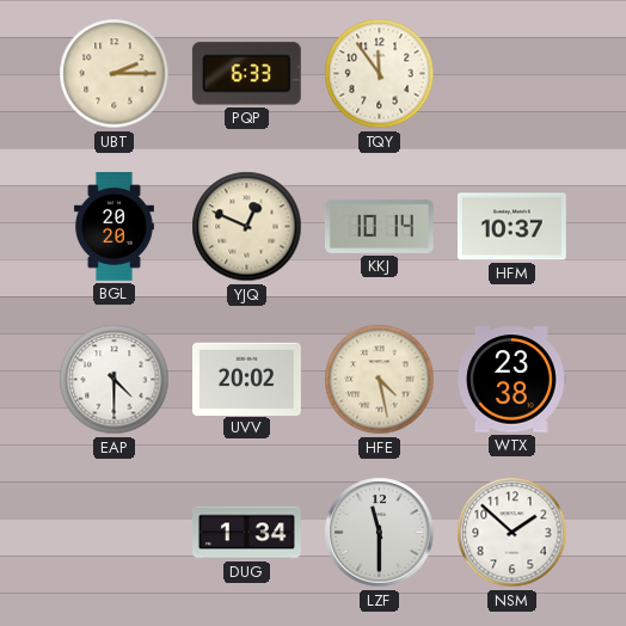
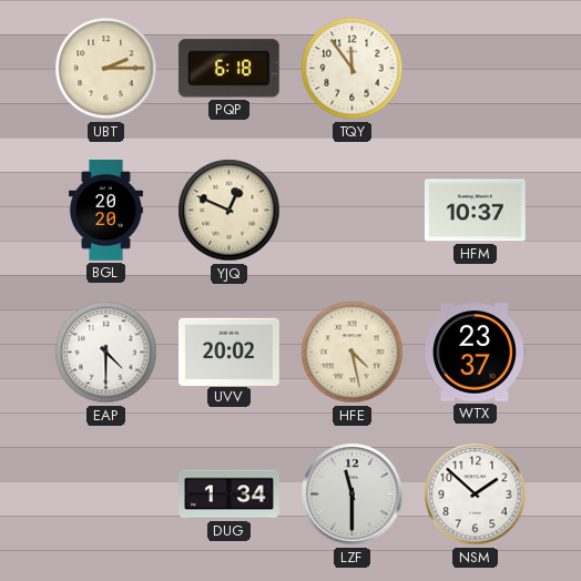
PQP: 6:33 -> 6:18
KKJ: 10:14 -> none
WTX: 23:38 -> 23:37
